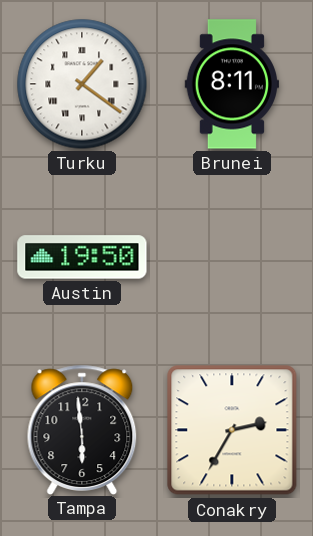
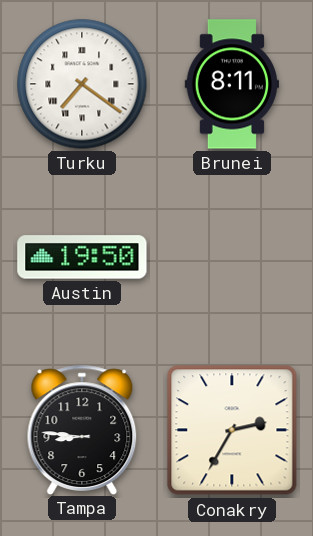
Turku: 1:21 -> 7:21
Tampa: 5:59 -> 8:46
